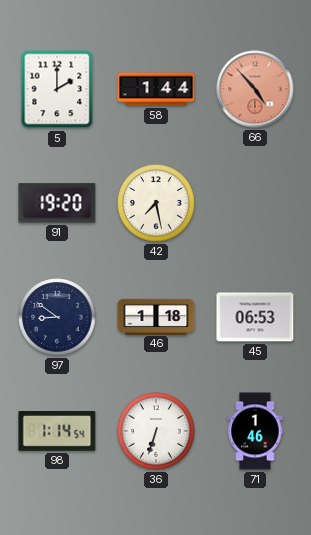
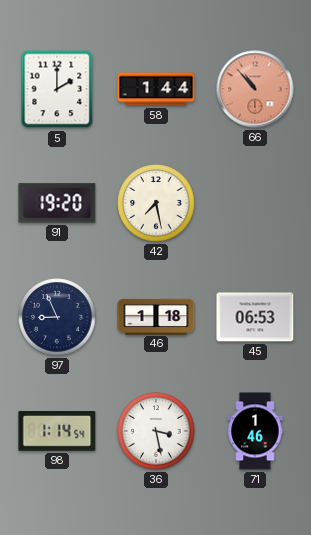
66: 4:53 -> 10:53
97: 8:51 -> 8:56
36: 6:33 -> 3:28
